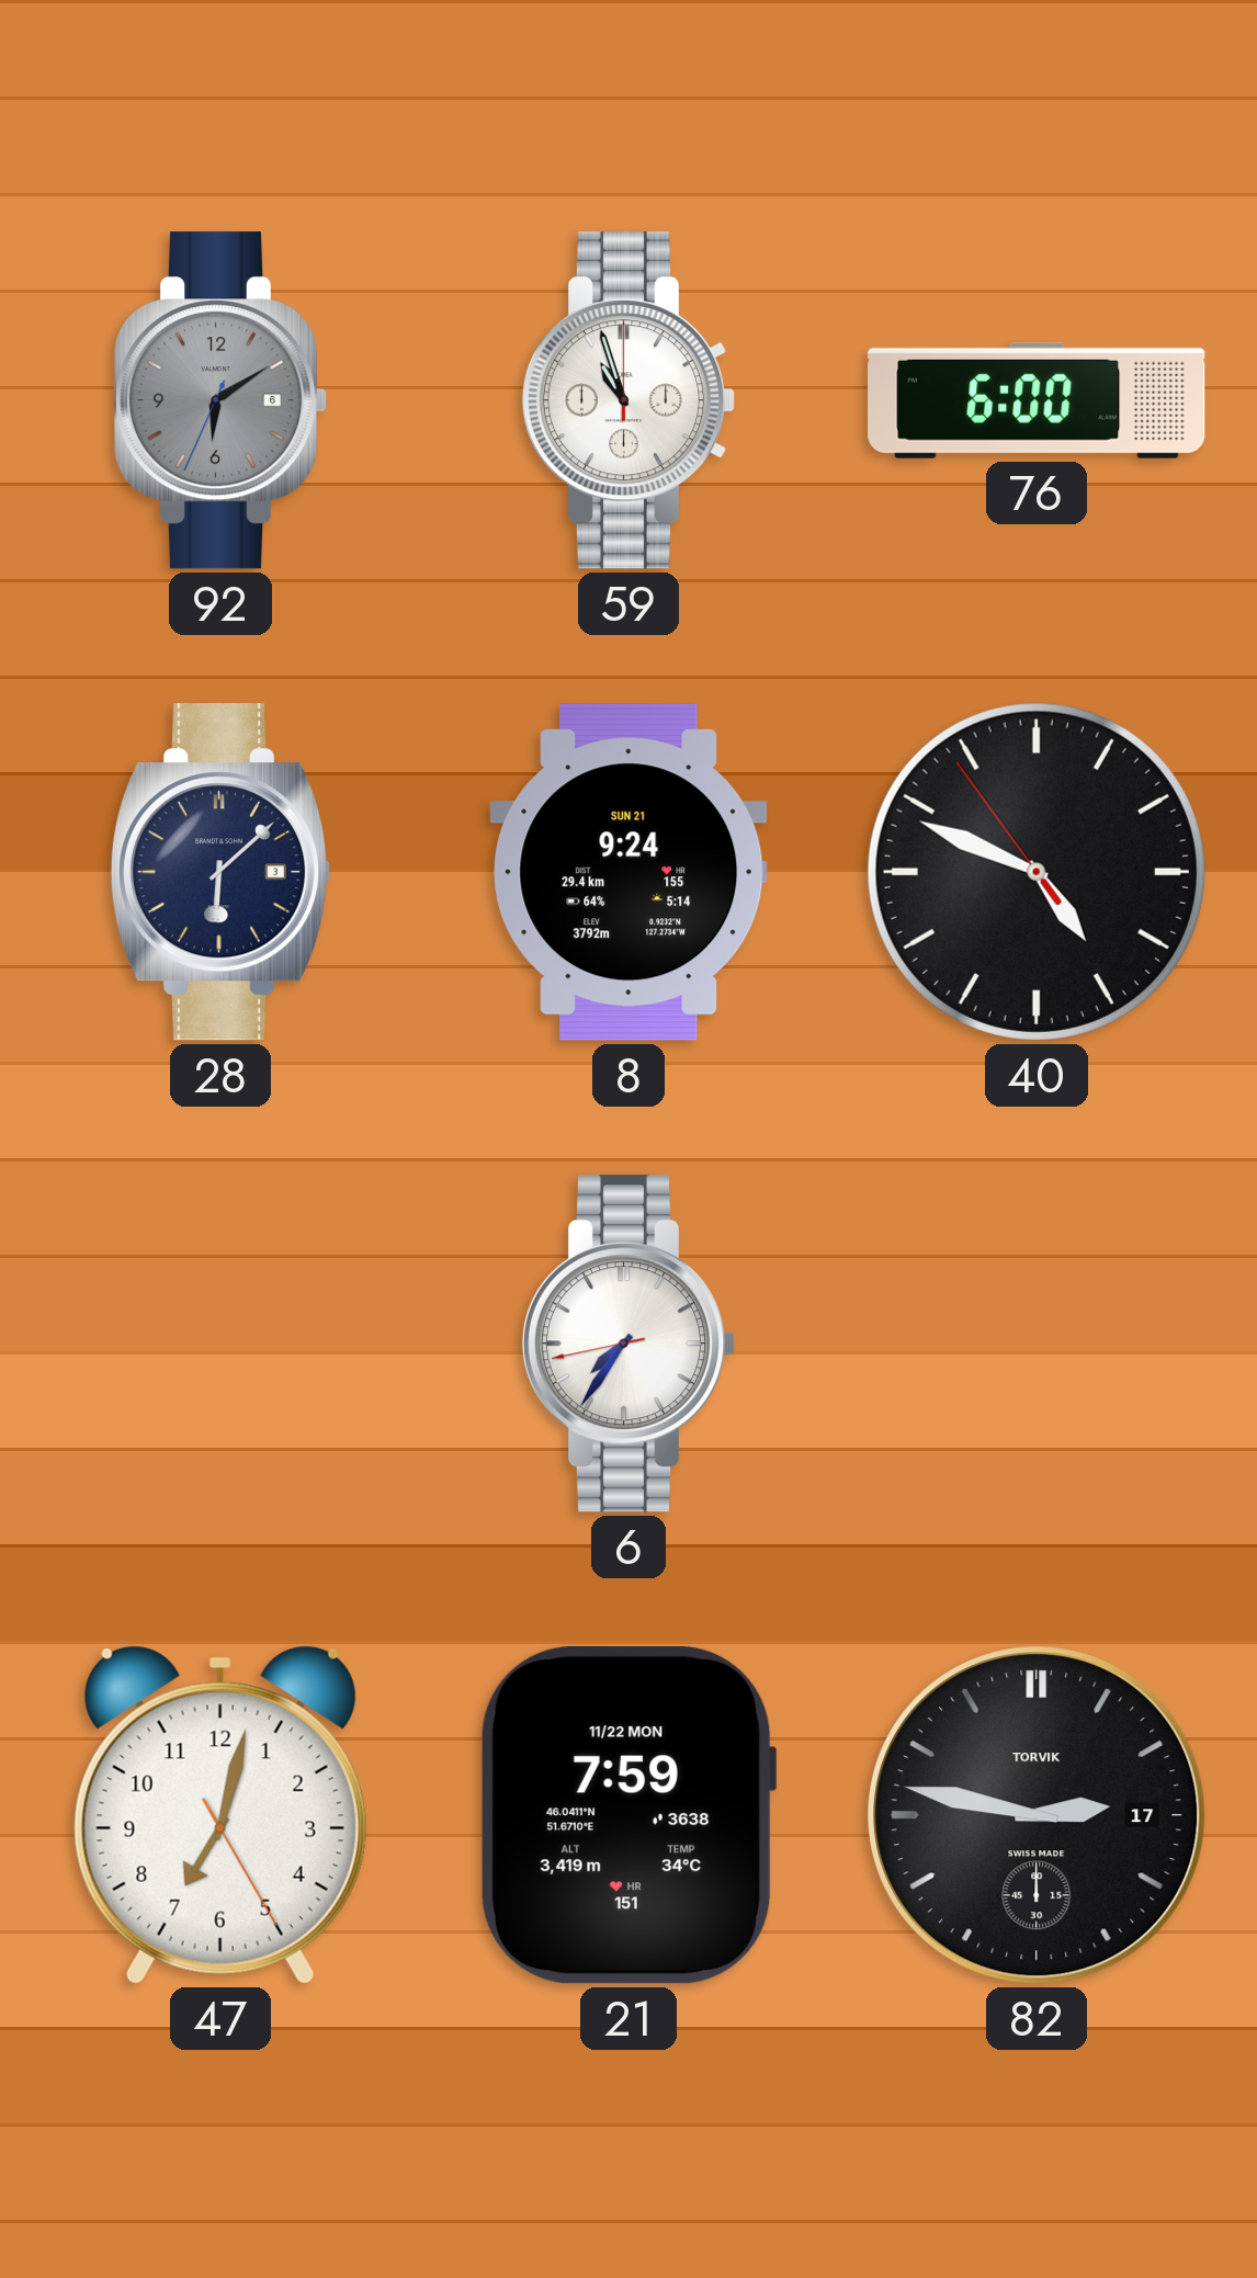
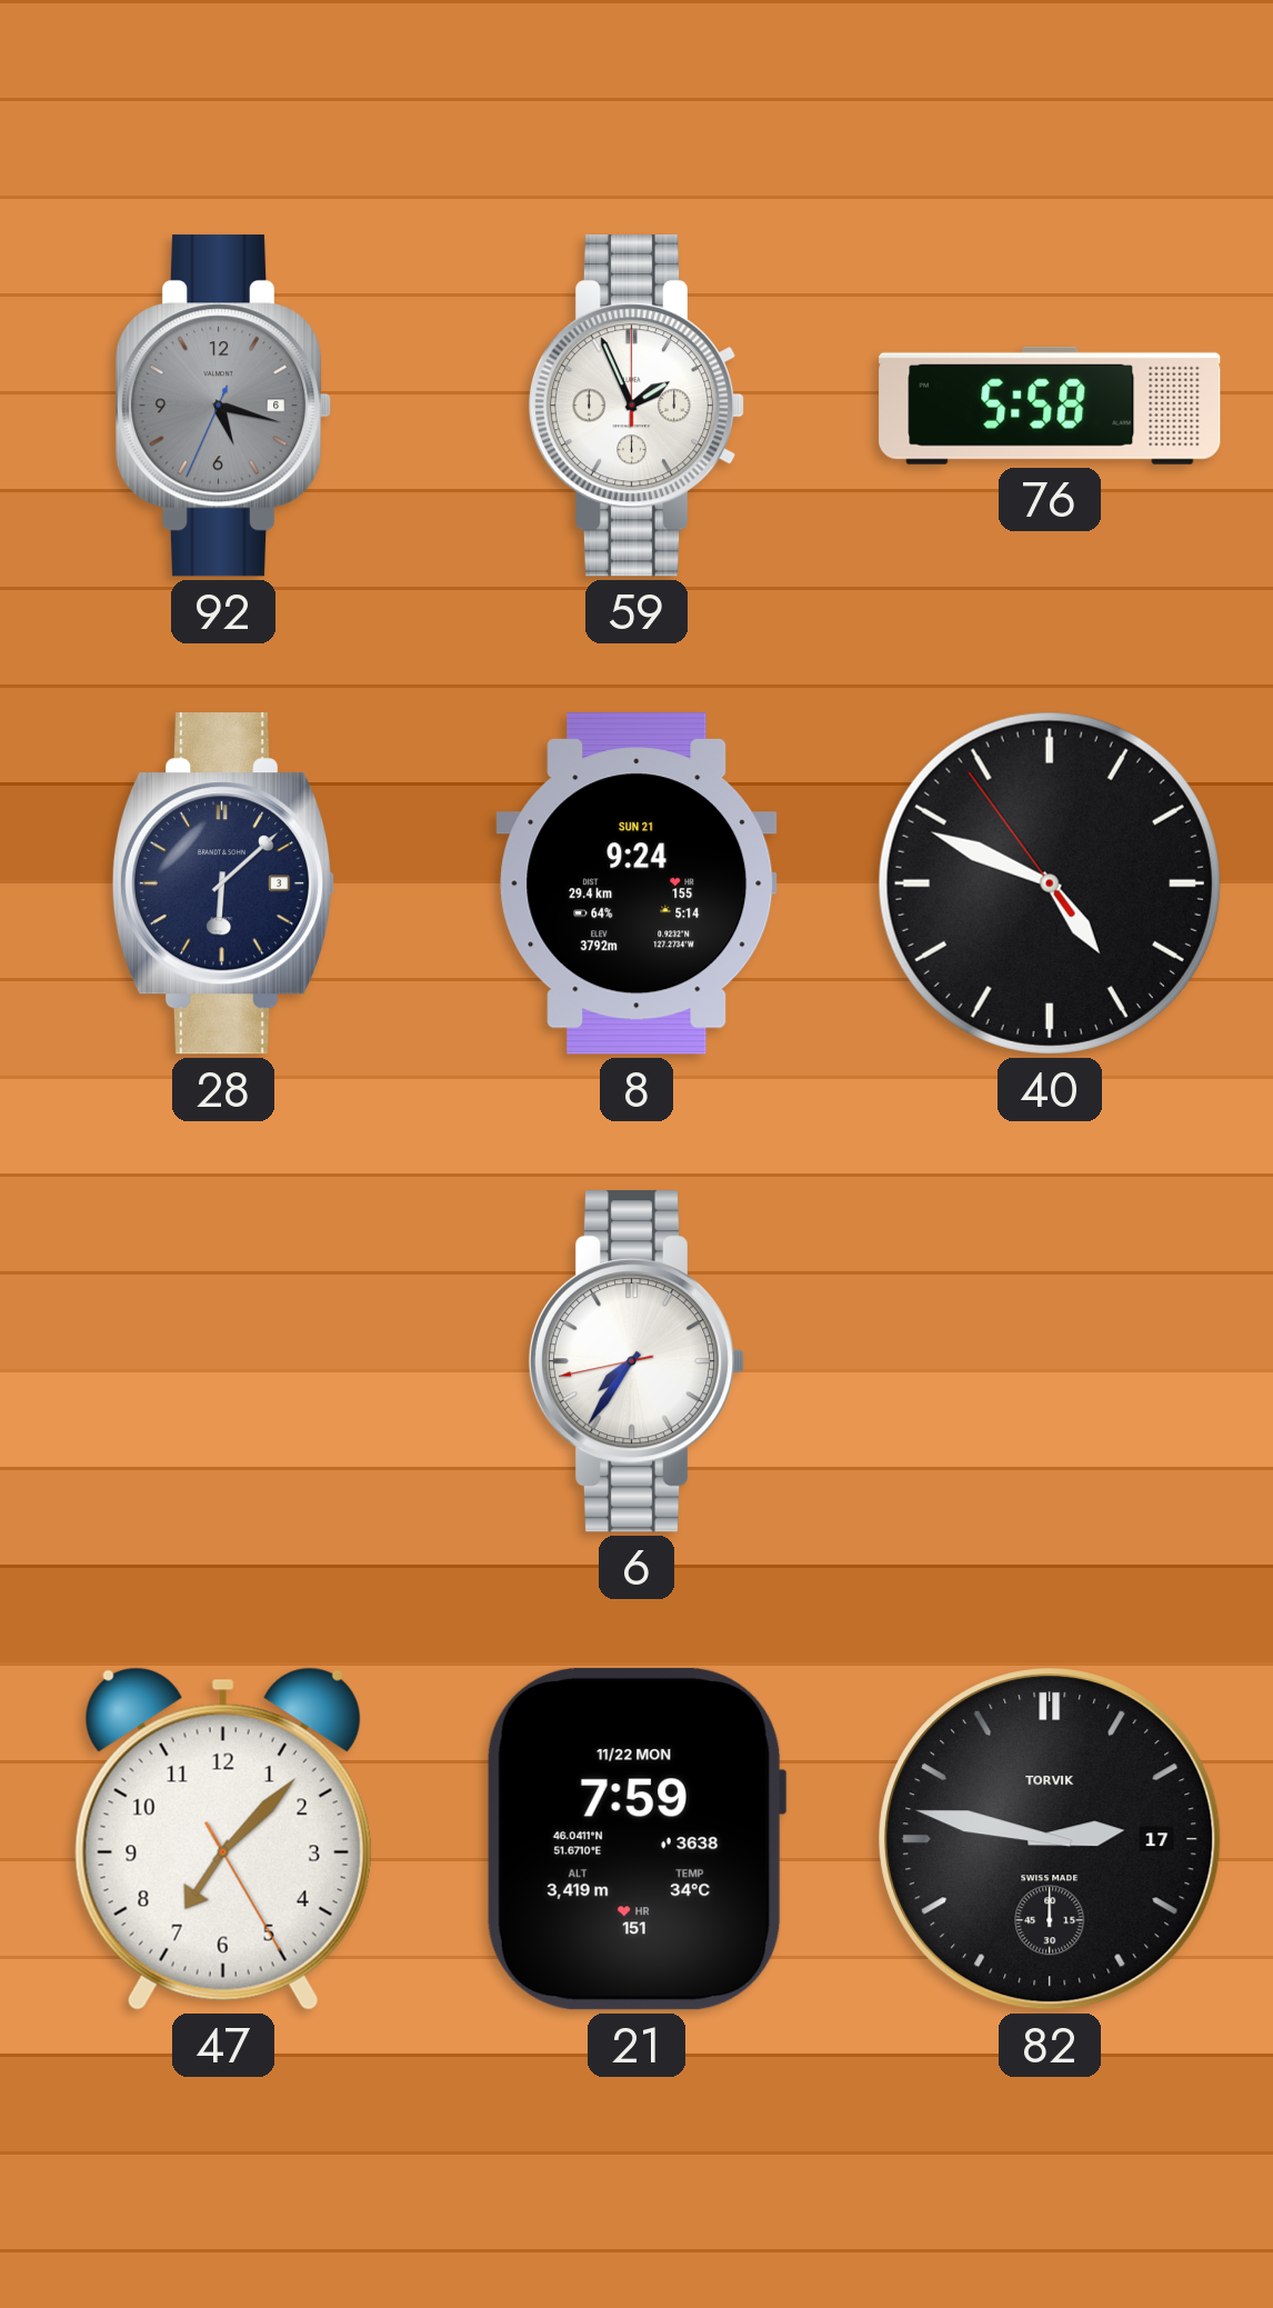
92: 6:09 -> 5:17
59: 10:57 -> 1:56
76: 6:00 -> 5:58
47: 7:02 -> 7:07
